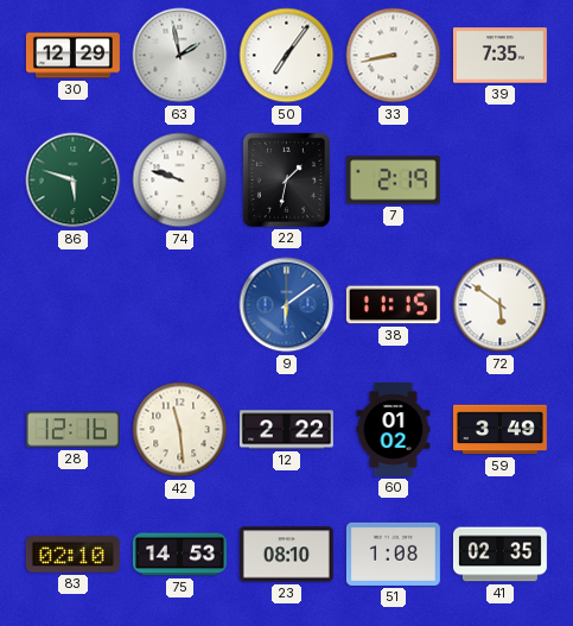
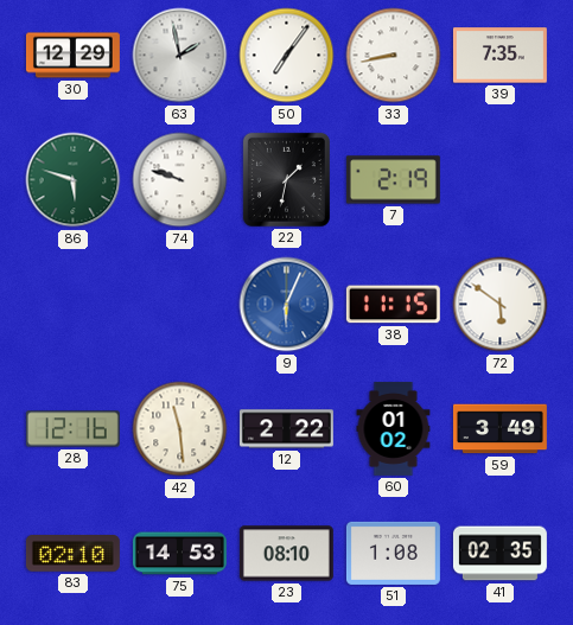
9: 6:09 -> 6:04
